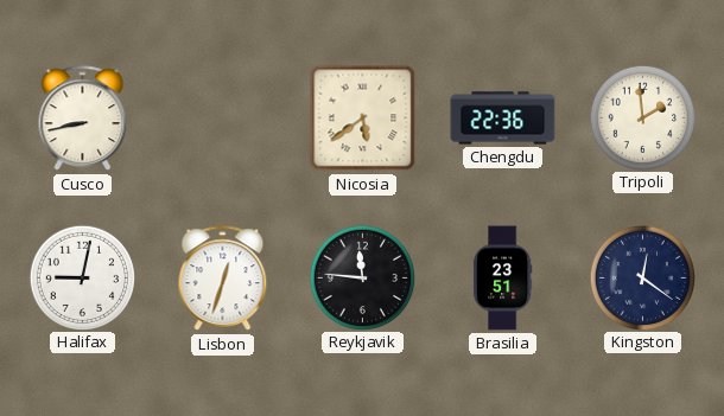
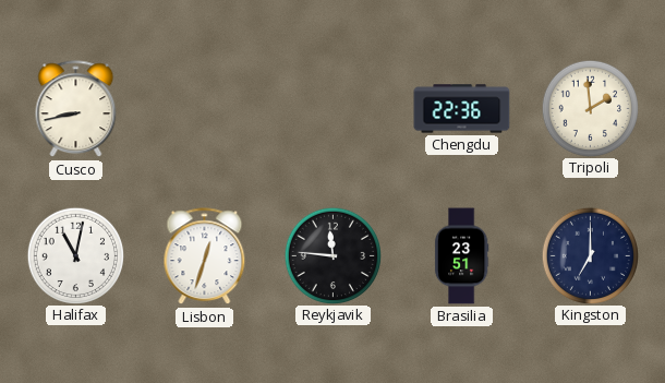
Nicosia: 5:39 -> none
Halifax: 9:02 -> 11:02
Kingston: 12:21 -> 7:00
